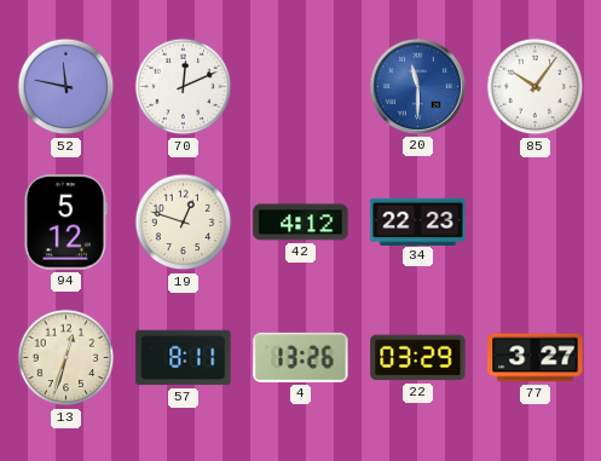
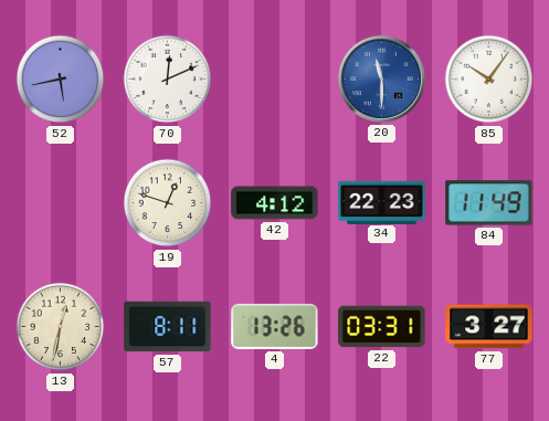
52: 11:47 -> 5:43
94: 5:12 -> none
84: none -> 11:49
13: 12:33 -> 12:32
22: 03:29 -> 03:31
